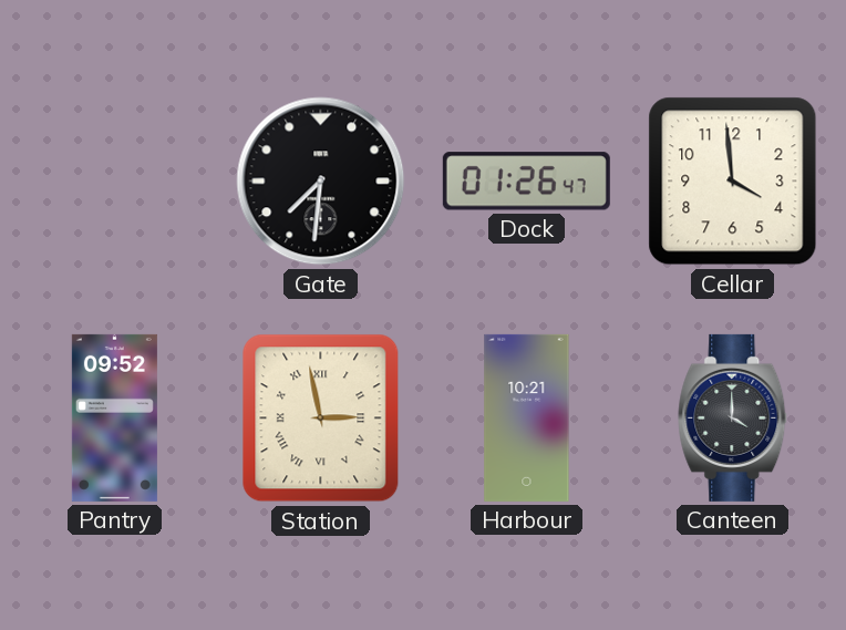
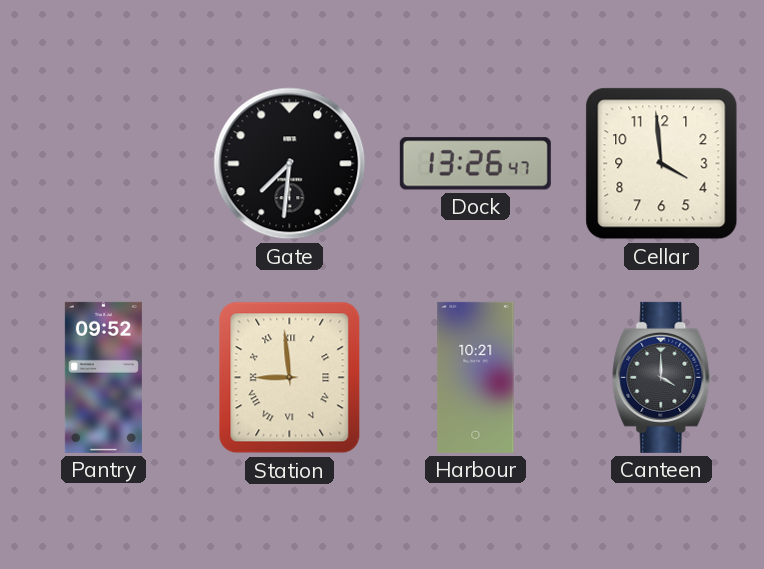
Dock: 01:26 -> 13:26
Station: 2:58 -> 8:59
